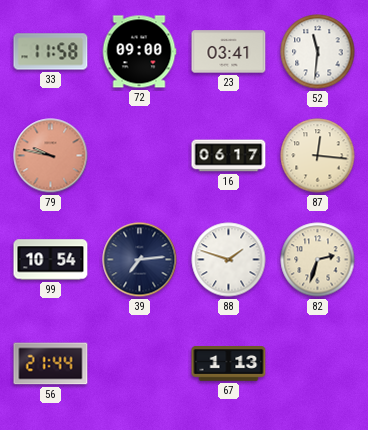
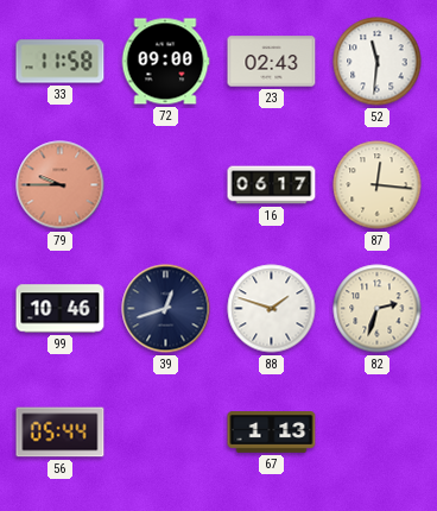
23: 03:41 -> 02:43
79: 9:47 -> 9:45
99: 10:54 -> 10:46
39: 7:14 -> 12:42
56: 21:44 -> 05:44
